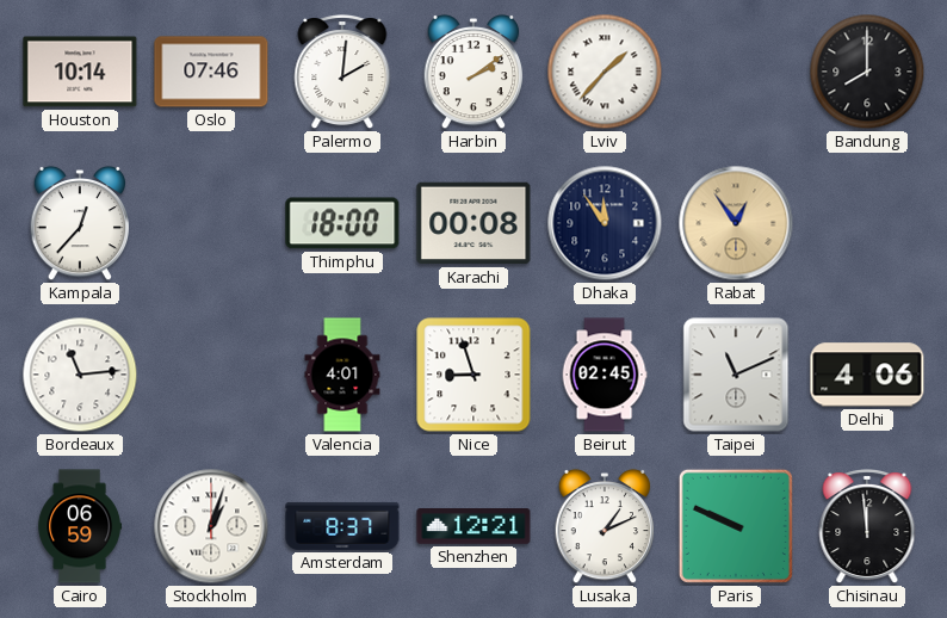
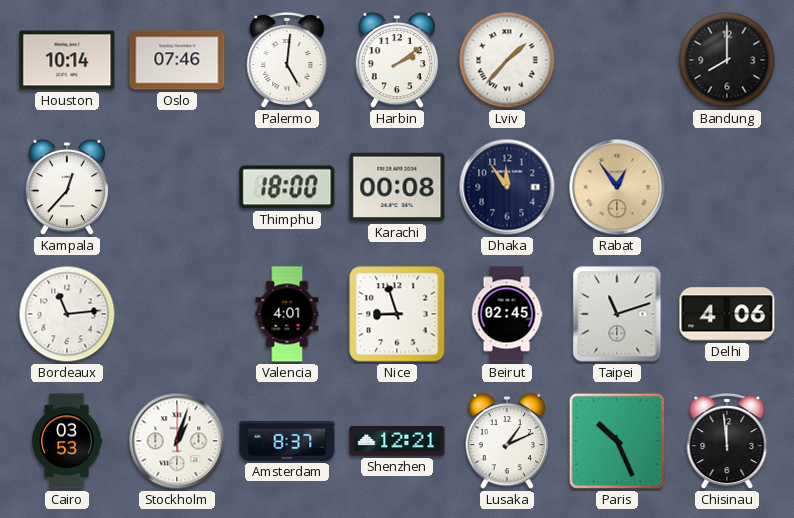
Palermo: 2:01 -> 5:01
Taipei: 11:11 -> 11:12
Cairo: 06:59 -> 03:53
Paris: 9:49 -> 10:26
